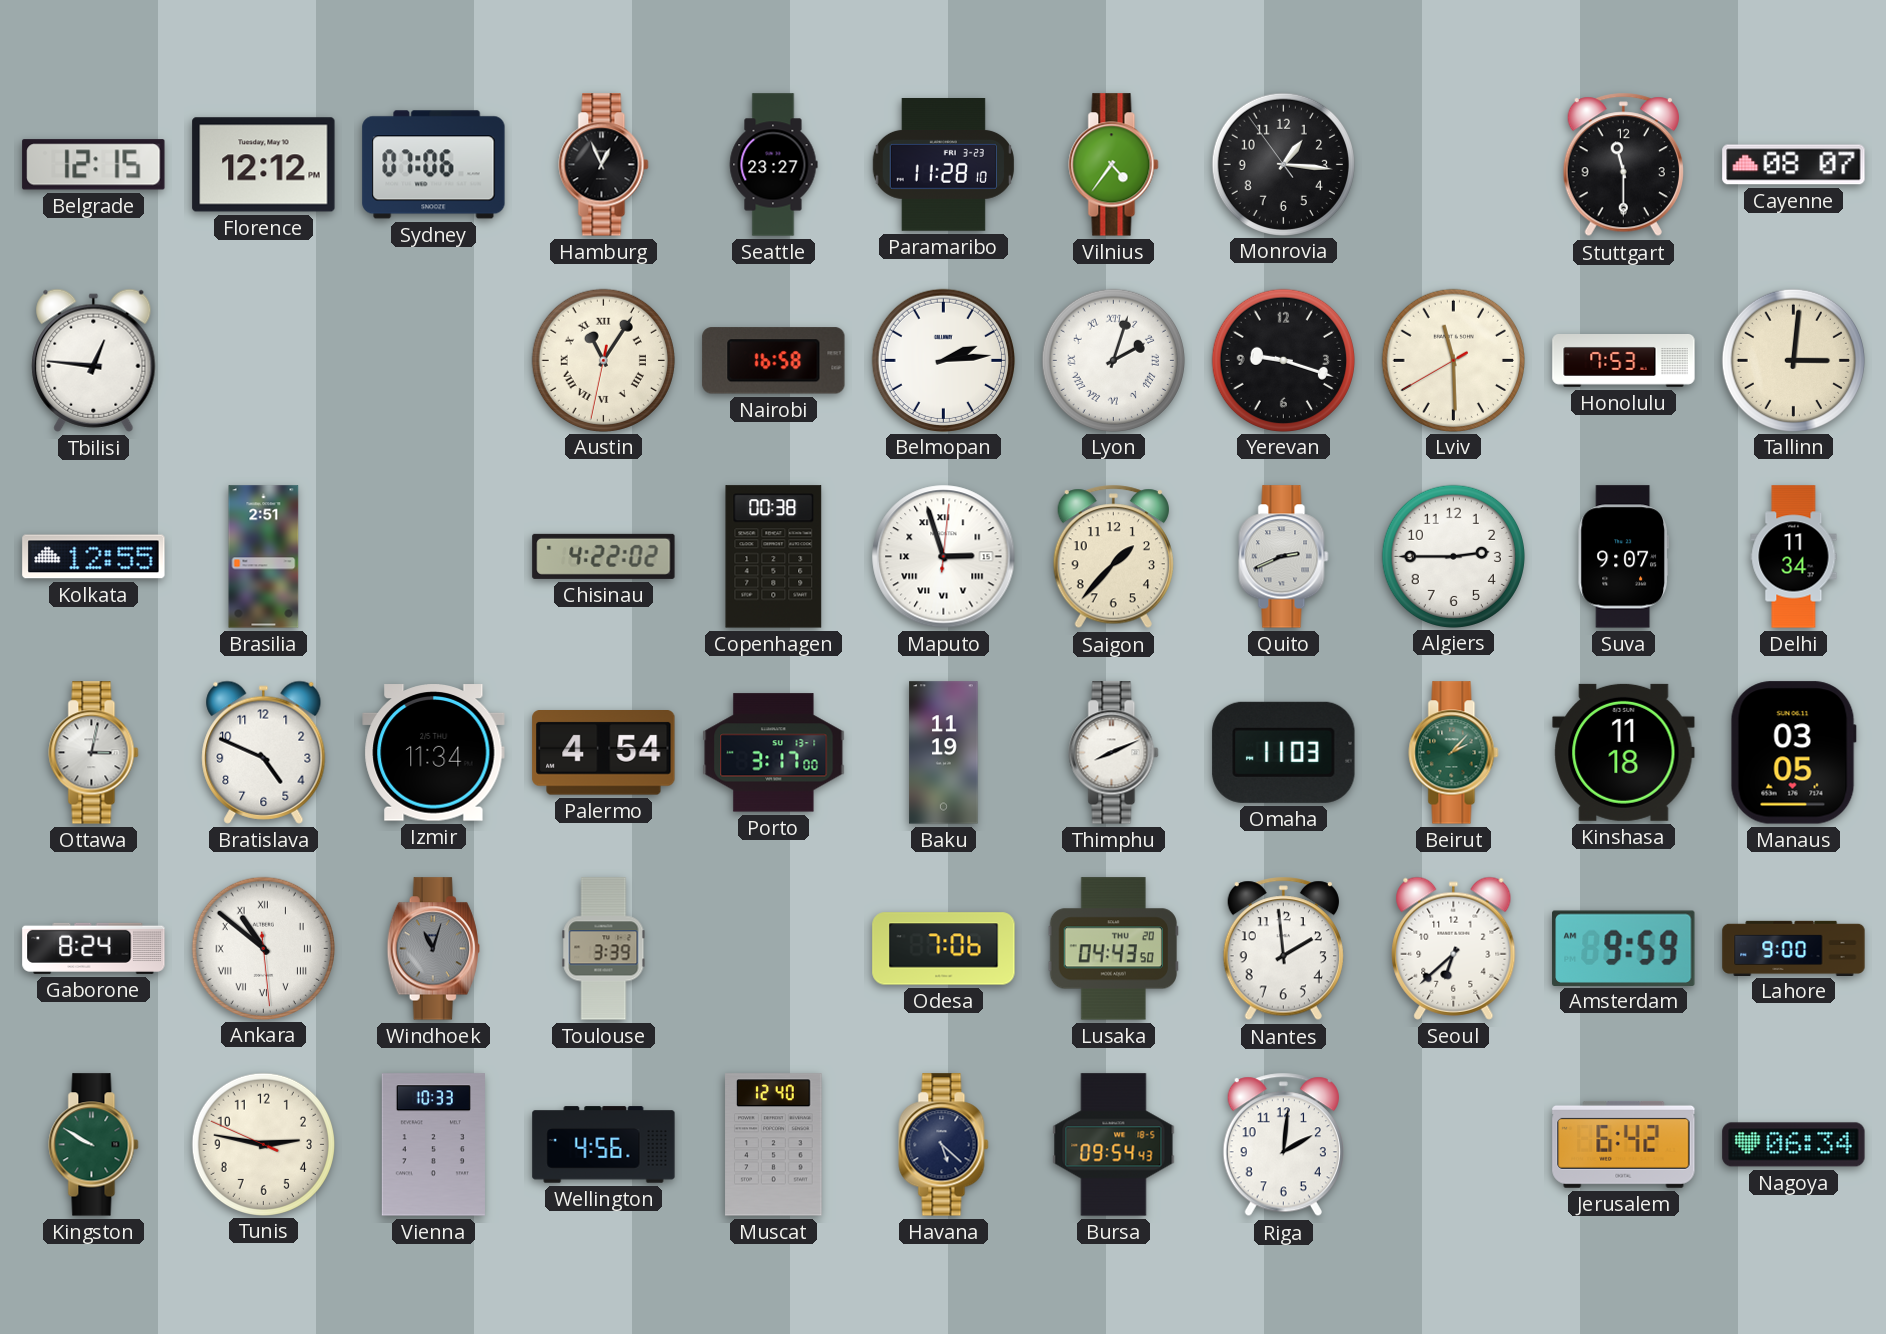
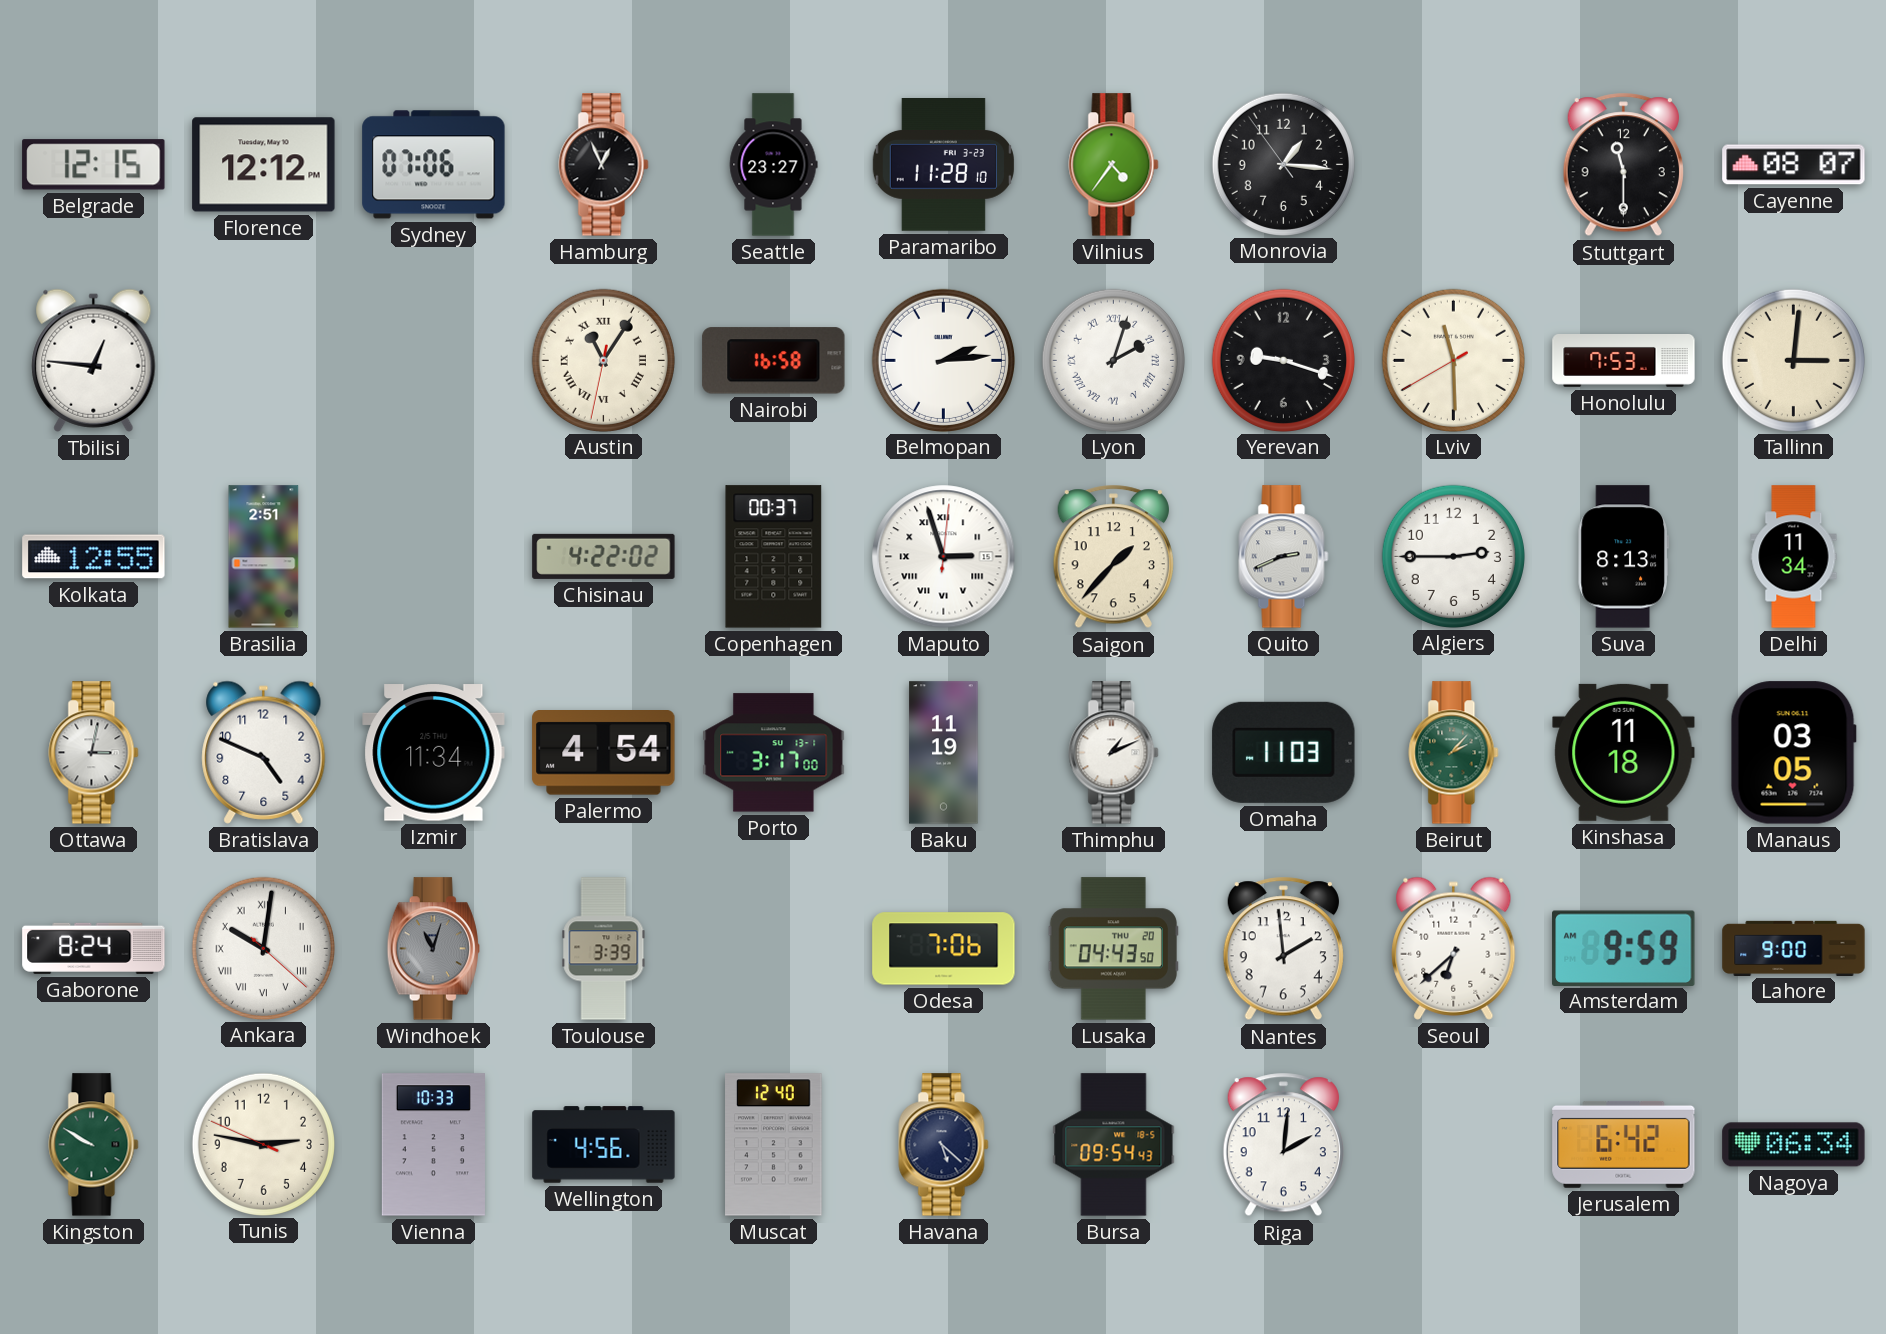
Copenhagen: 00:38 -> 00:37
Suva: 9:07 -> 8:13
Thimphu: 8:11 -> 1:11
Ankara: 10:51 -> 10:01
